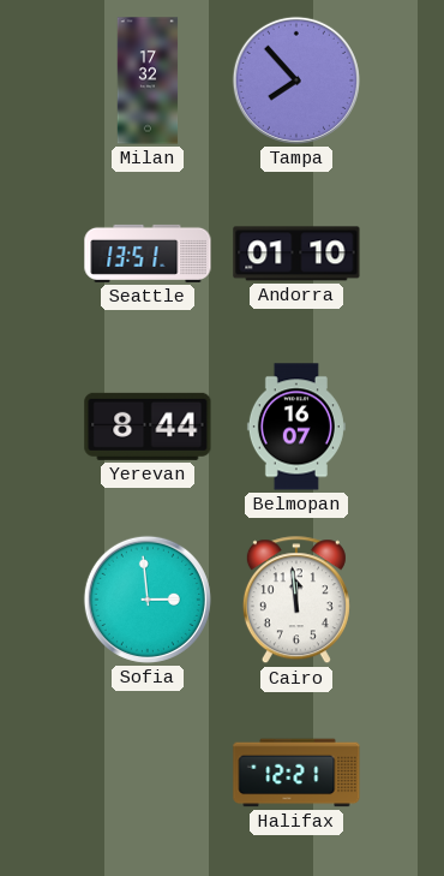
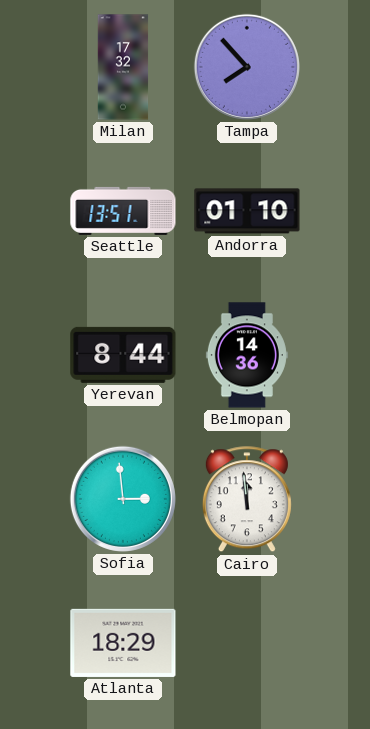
Belmopan: 16:07 -> 14:36
Atlanta: none -> 18:29
Halifax: 12:21 -> none
